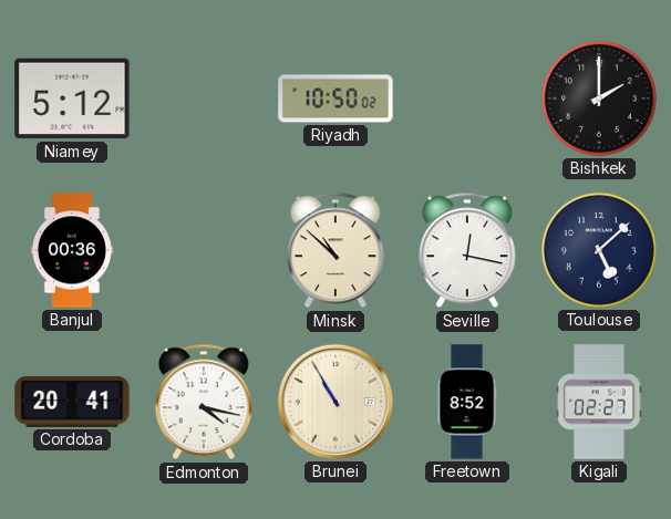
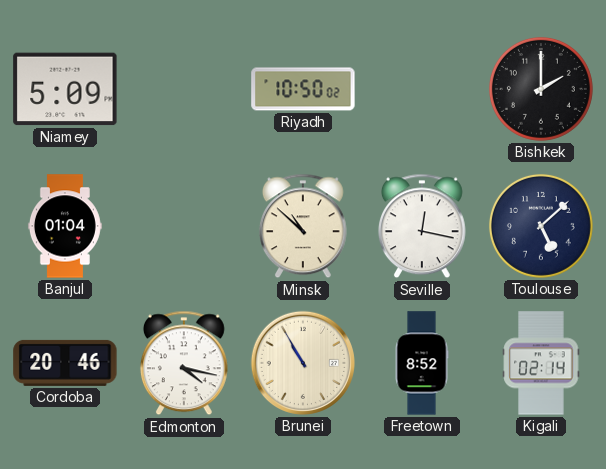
Niamey: 5:12 -> 5:09
Banjul: 00:36 -> 01:04
Cordoba: 20:41 -> 20:46
Kigali: 02:27 -> 02:14
